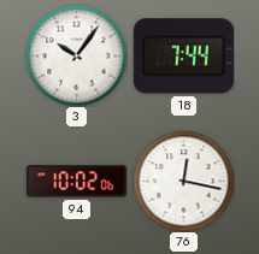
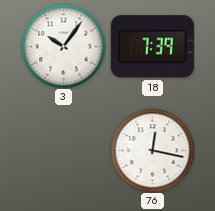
18: 7:44 -> 7:39
94: 10:02 -> none
